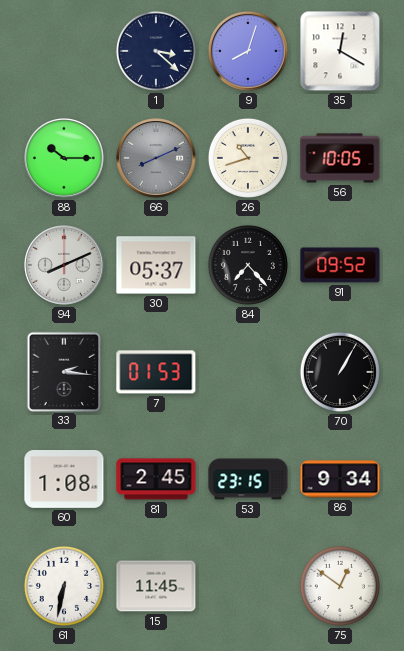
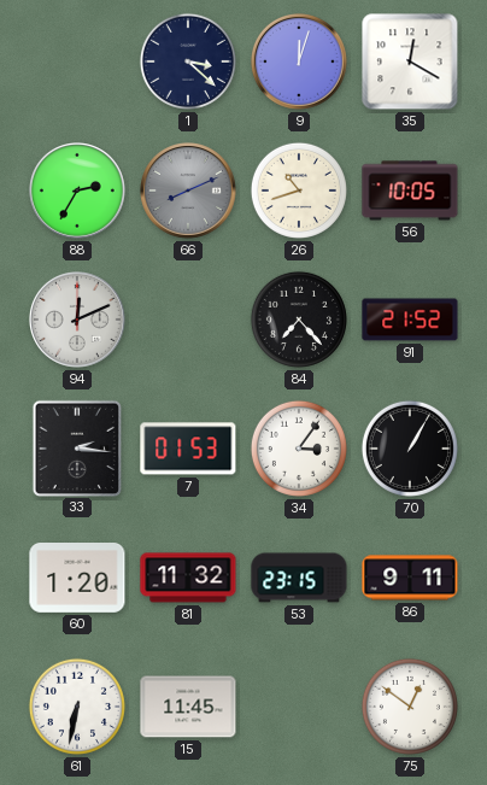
9: 8:03 -> 12:03
88: 10:15 -> 2:35
94: 8:11 -> 12:11
30: 05:37 -> none
91: 09:52 -> 21:52
34: none -> 3:06
60: 1:08 -> 1:20
81: 2:45 -> 11:32
86: 9:34 -> 9:11
